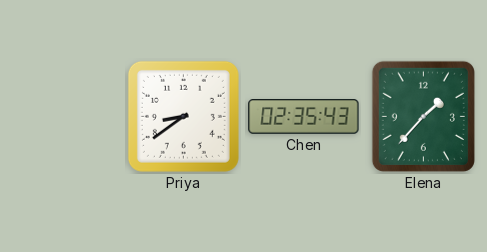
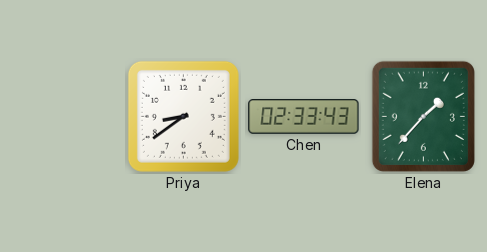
Chen: 02:35 -> 02:33
